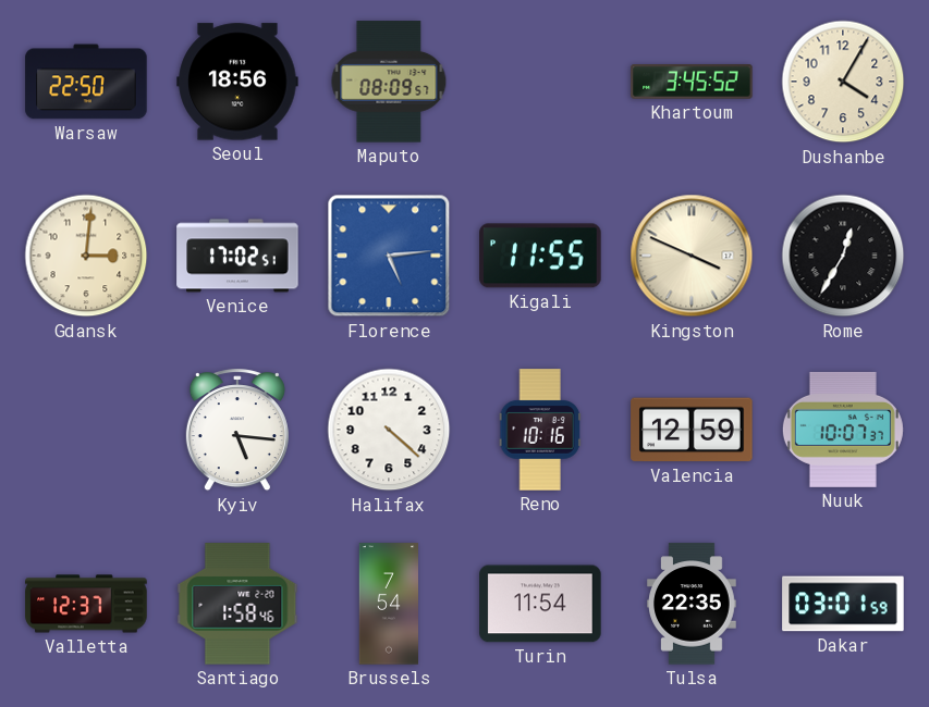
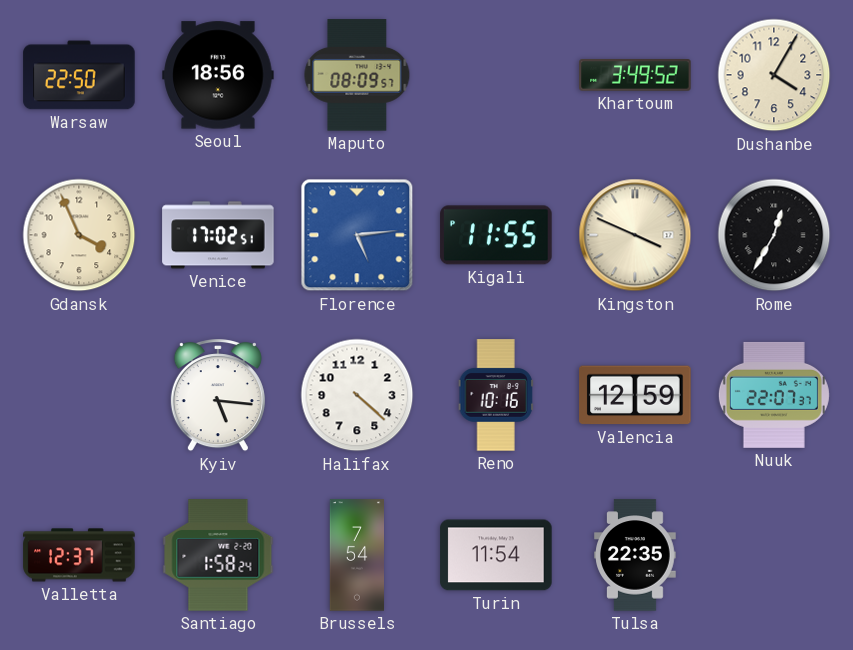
Khartoum: 3:45 -> 3:49
Gdansk: 3:01 -> 3:56
Nuuk: 10:07 -> 22:07
Santiago: 1:58:46 -> 1:58:24
Dakar: 03:01 -> none
